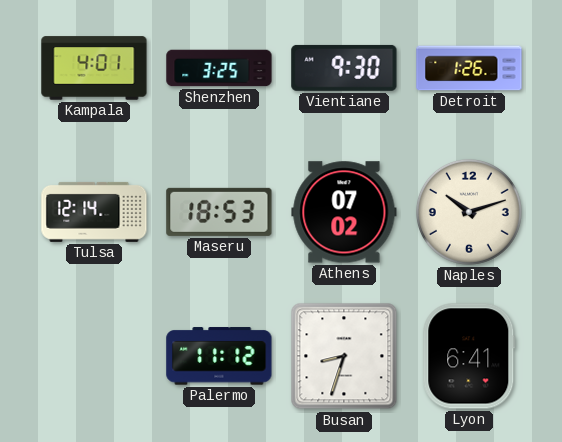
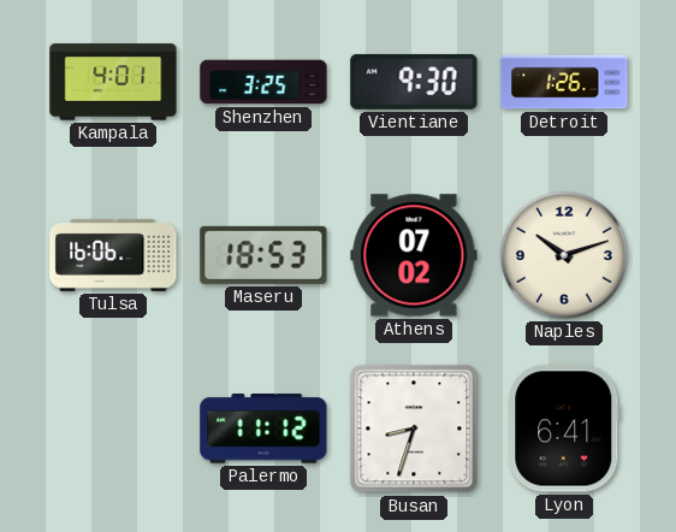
Tulsa: 12:14 -> 16:06
